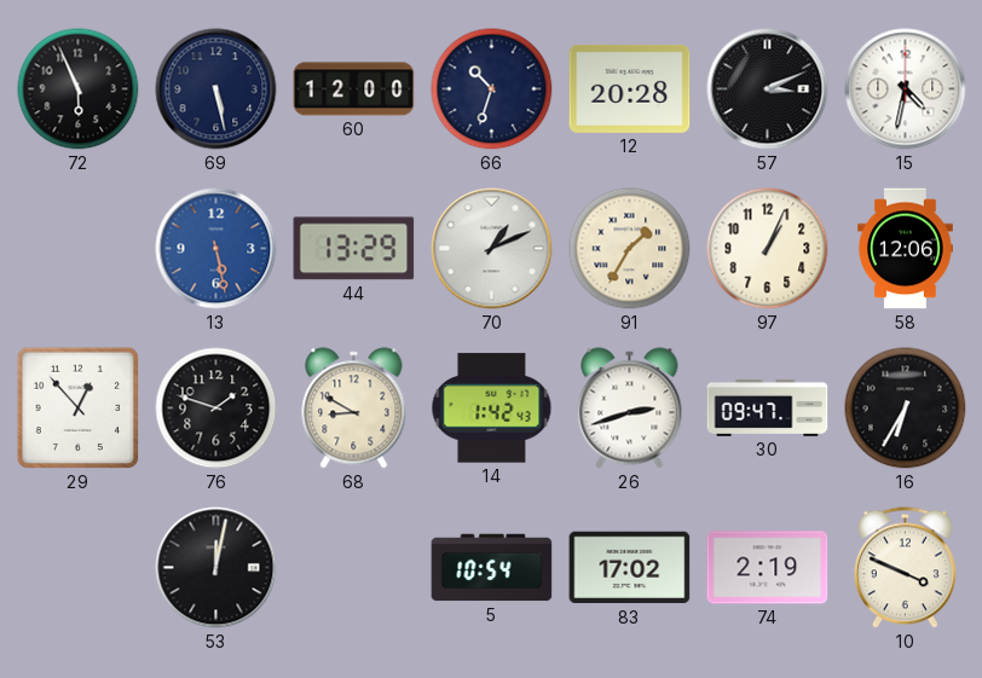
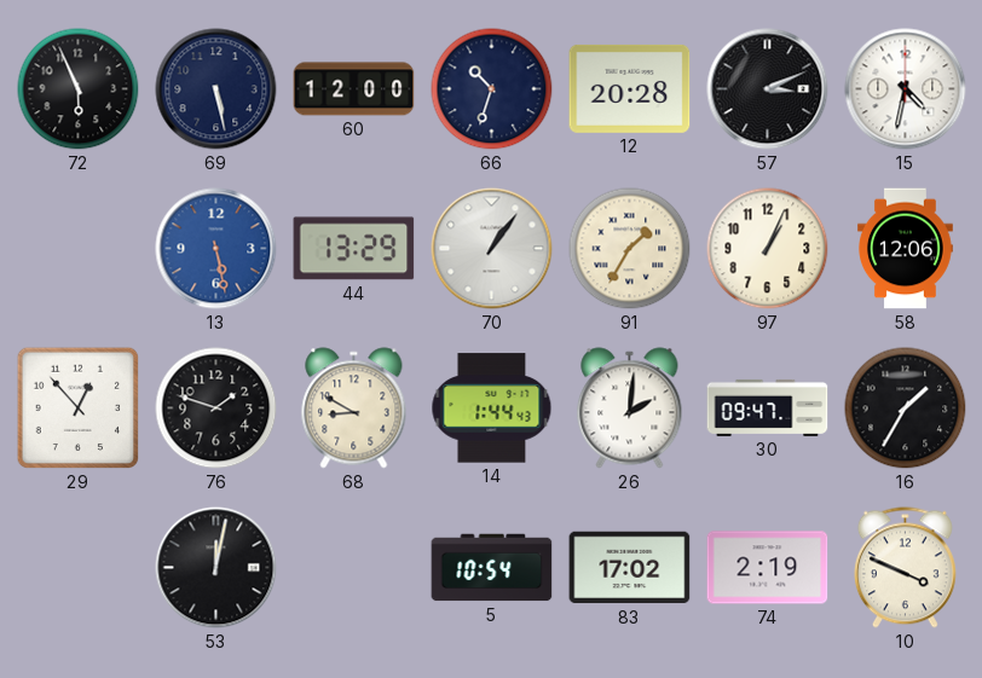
70: 1:11 -> 1:06
14: 1:42 -> 1:44
26: 2:42 -> 2:01
16: 6:35 -> 1:35
